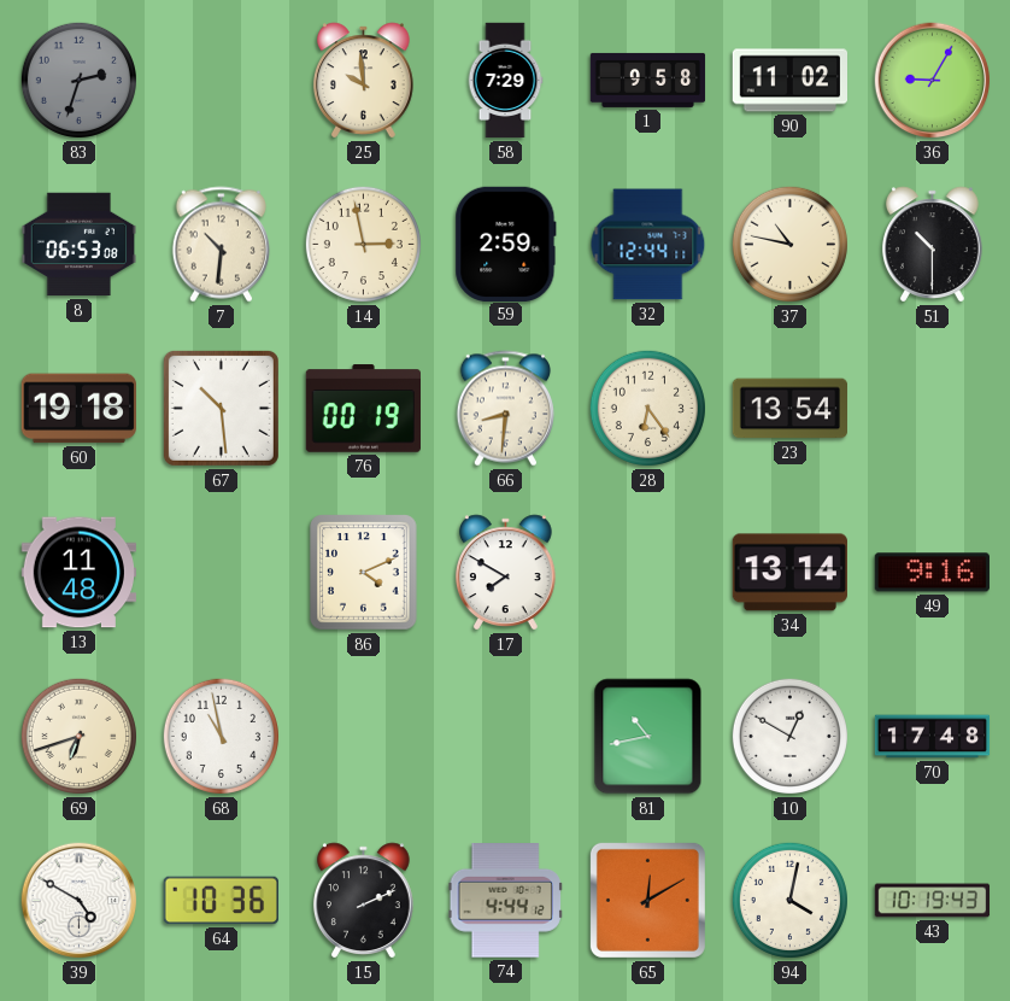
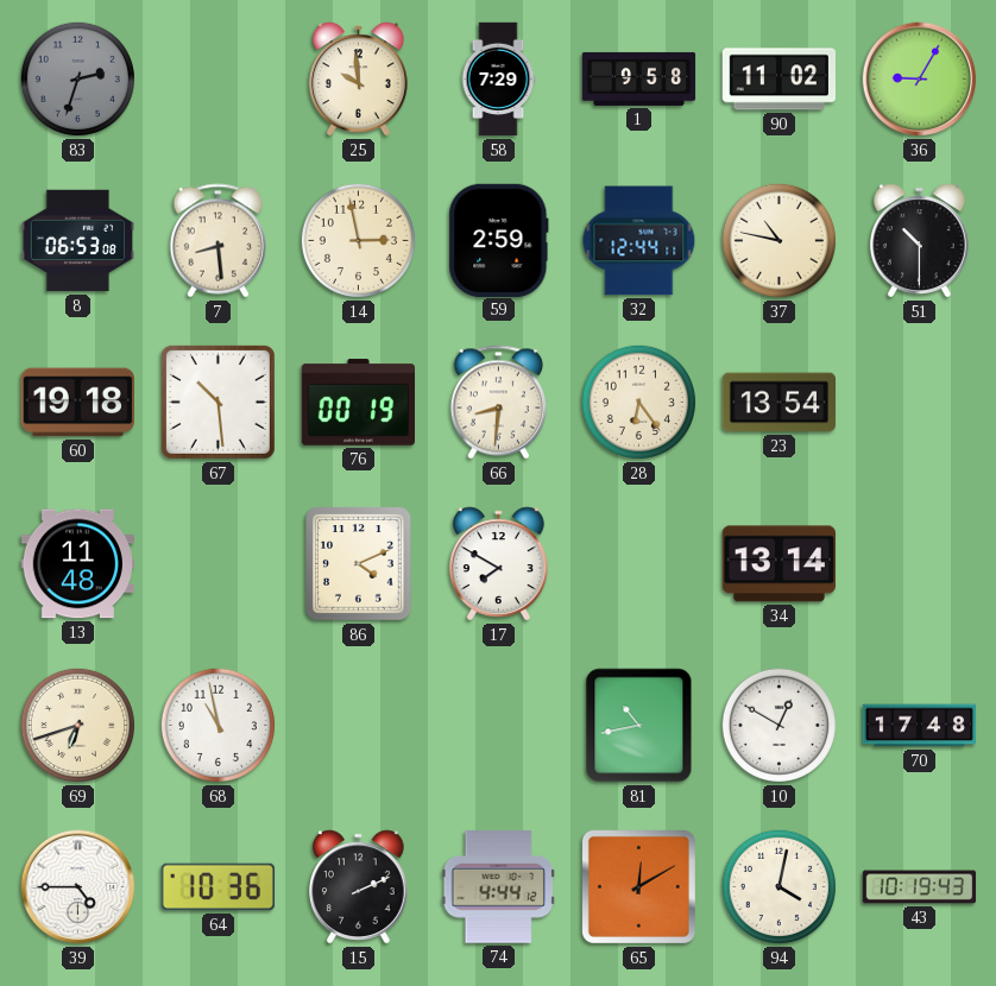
7: 10:31 -> 8:29
49: 9:16 -> none
39: 4:50 -> 4:45
